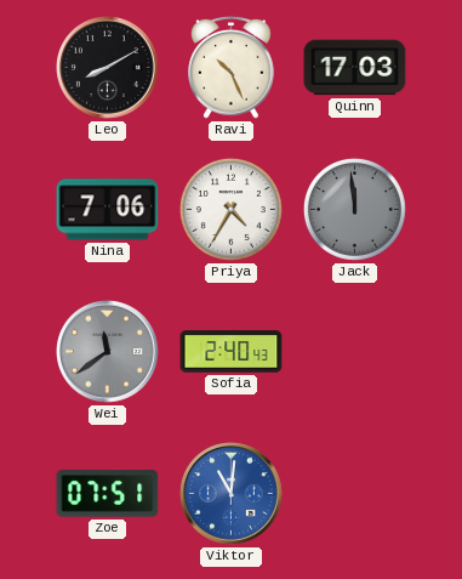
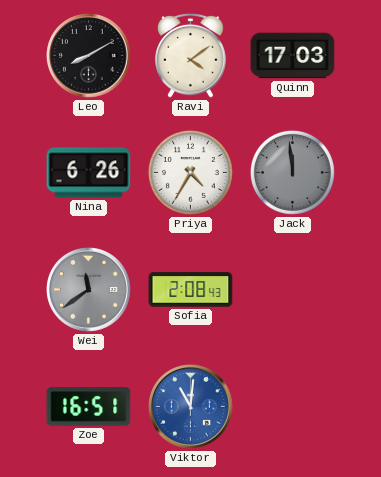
Ravi: 10:26 -> 4:09
Nina: 7:06 -> 6:26
Sofia: 2:40 -> 2:08
Zoe: 07:51 -> 16:51
